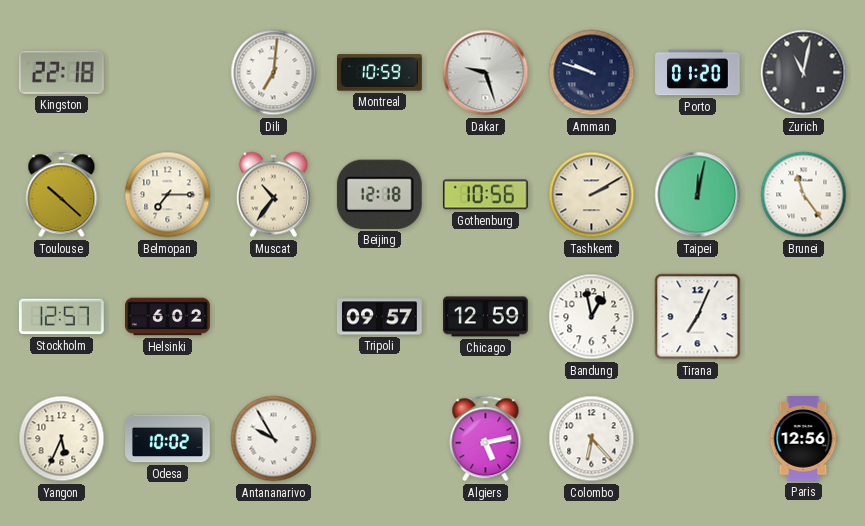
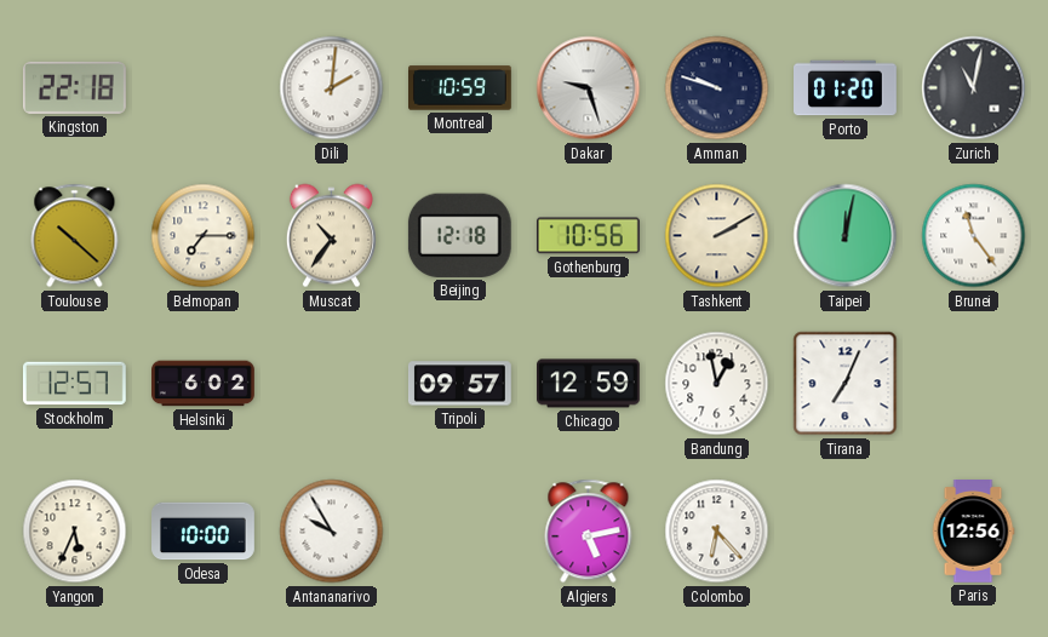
Dili: 7:01 -> 2:01
Odesa: 10:02 -> 10:00
